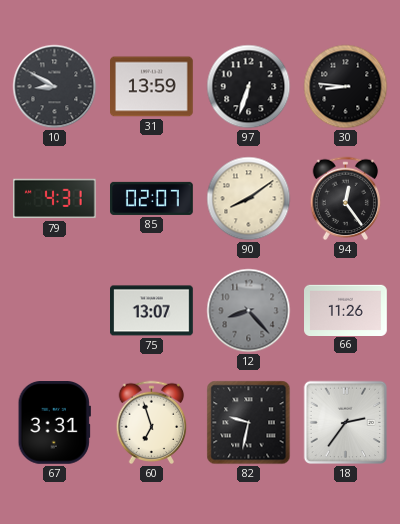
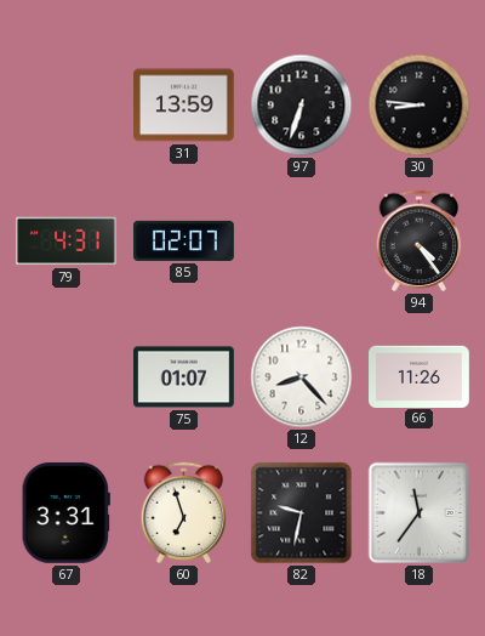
10: 8:50 -> none
90: 8:09 -> none
94: 12:24 -> 4:24
75: 13:07 -> 01:07
12 dial: grey -> white
18: 2:36 -> 11:36
